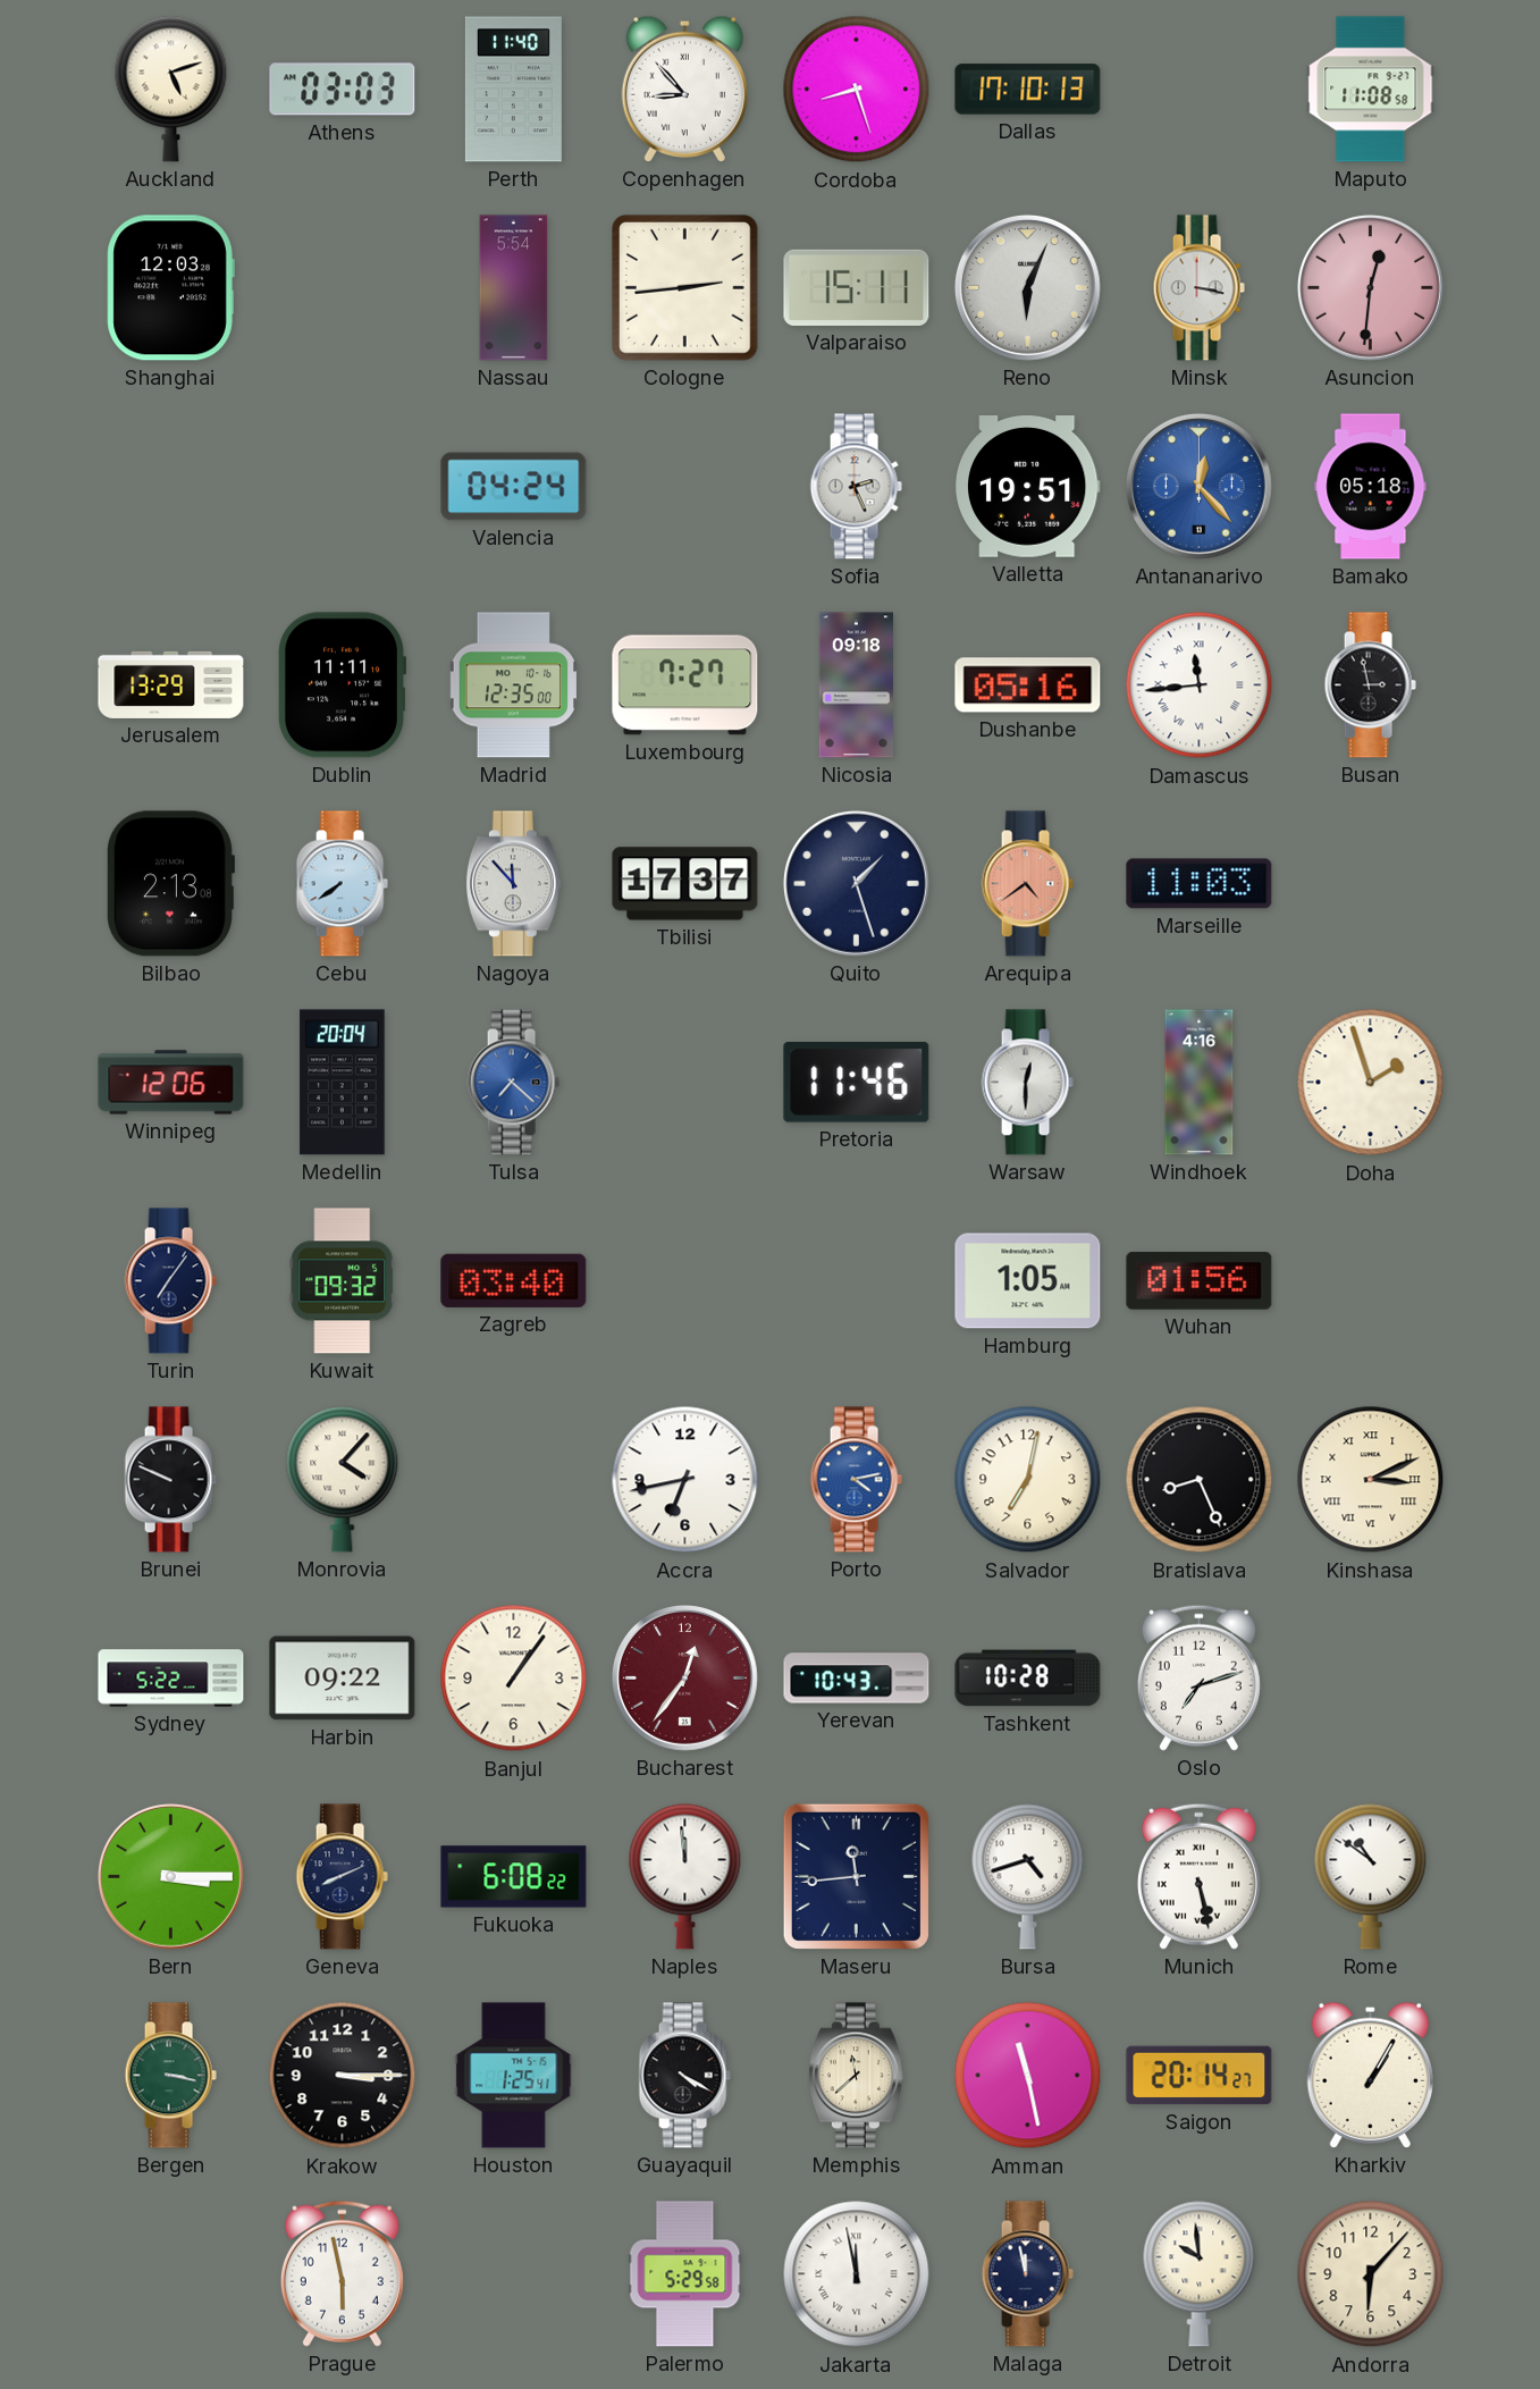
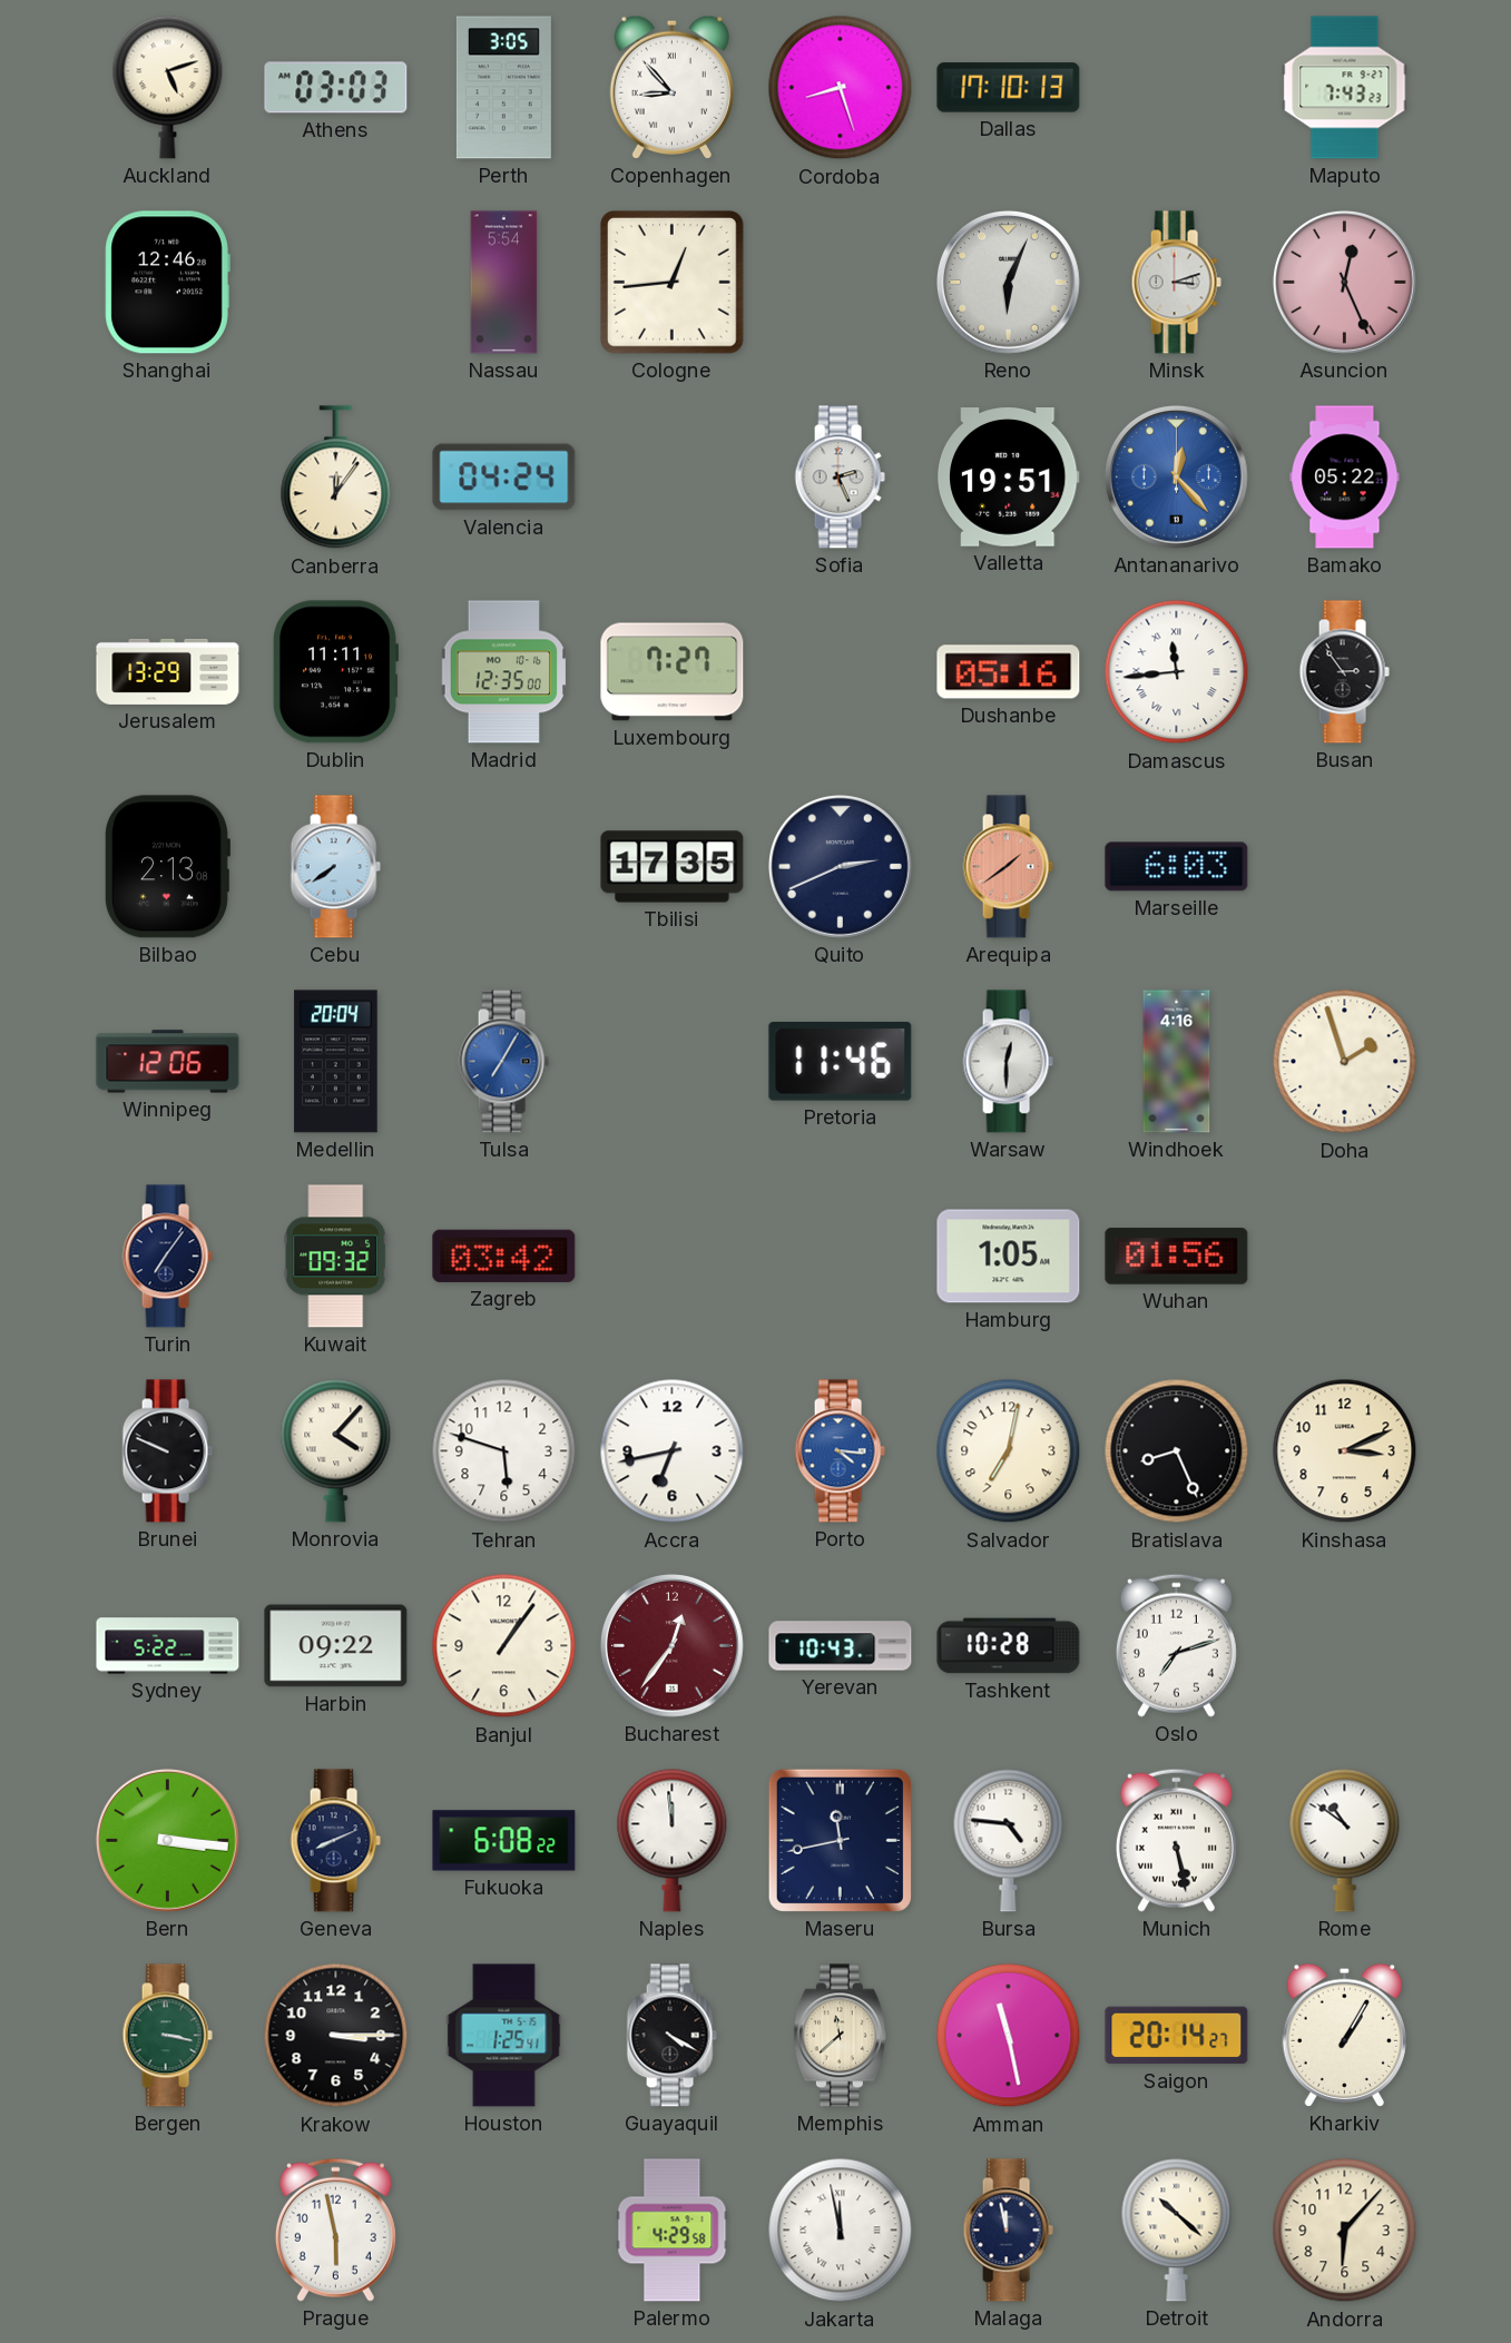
Perth: 11:40 -> 3:05
Maputo: 11:08 -> 7:43
Shanghai: 12:03 -> 12:46
Cologne: 2:44 -> 12:44
Valparaiso: 15:11 -> none
Minsk: 3:17 -> 3:12
Asuncion: 12:31 -> 12:26
Canberra: none -> 12:06
Bamako: 05:18 -> 05:22
Nicosia: 09:18 -> none
Busan: 2:58 -> 2:54
Nagoya: 11:53 -> none
Tbilisi: 17:37 -> 17:35
Quito: 1:27 -> 2:41
Arequipa: 4:39 -> 1:39
Marseille: 11:03 -> 6:03
Tulsa: 7:22 -> 7:05
Zagreb: 03:40 -> 03:42
Tehran: none -> 5:48
Porto: 4:13 -> 4:16
Kinshasa numerals: Roman -> Arabic
Bern: 3:15 -> 3:16
Maseru: 11:44 -> 11:43
Bursa: 4:42 -> 4:46
Palermo: 5:29 -> 4:29
Detroit: 9:59 -> 10:22
